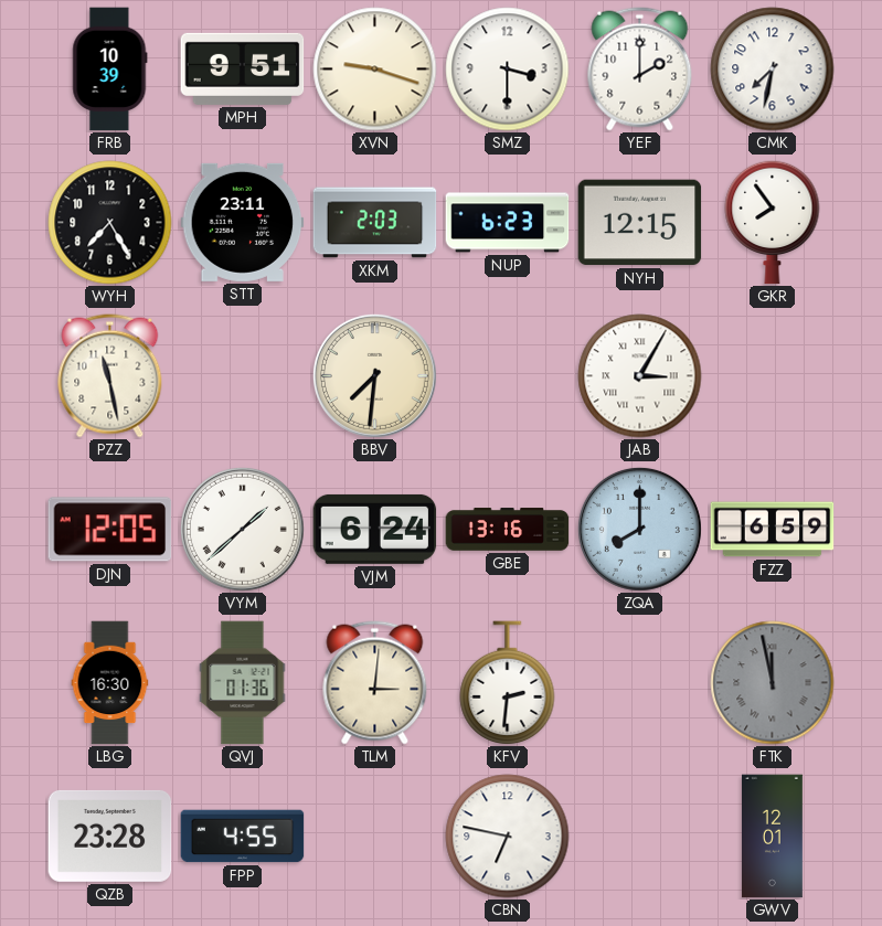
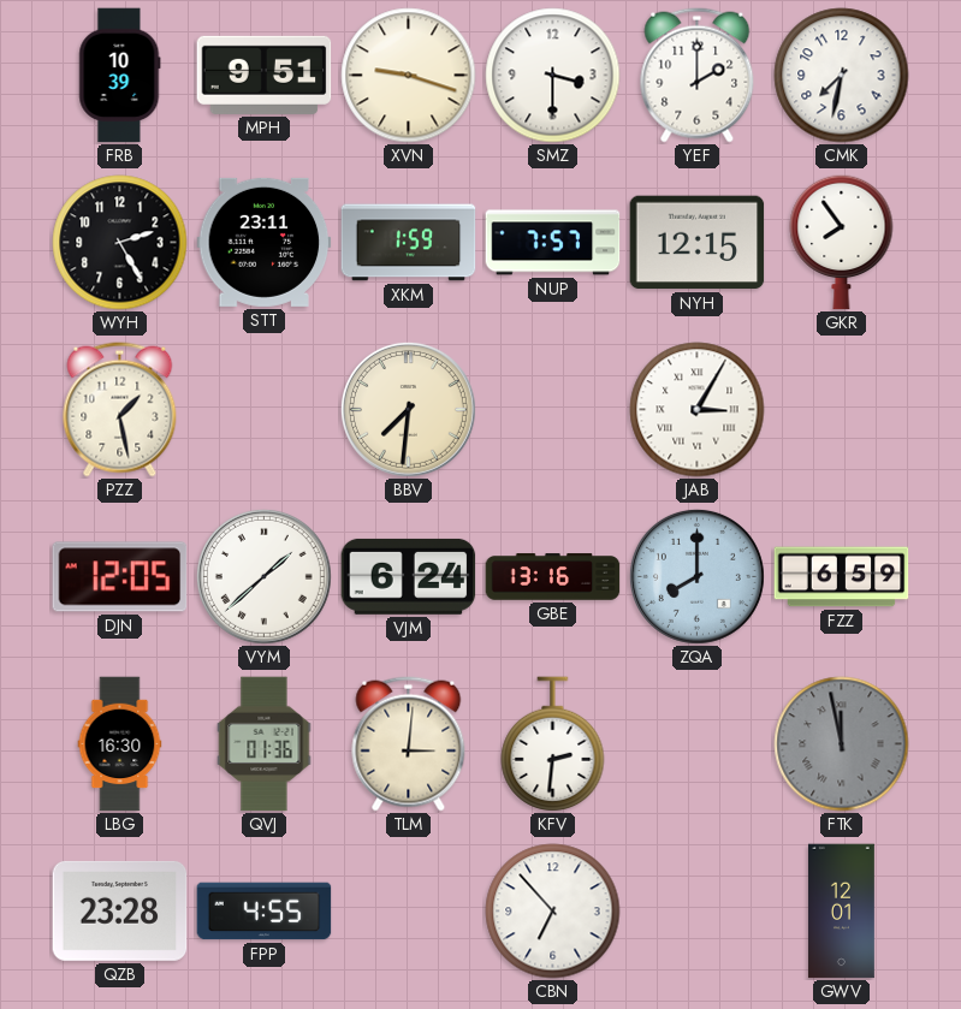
WYH: 7:25 -> 2:25
XKM: 2:03 -> 1:59
NUP: 6:23 -> 7:57
PZZ: 11:28 -> 1:28
CBN: 6:47 -> 6:53
